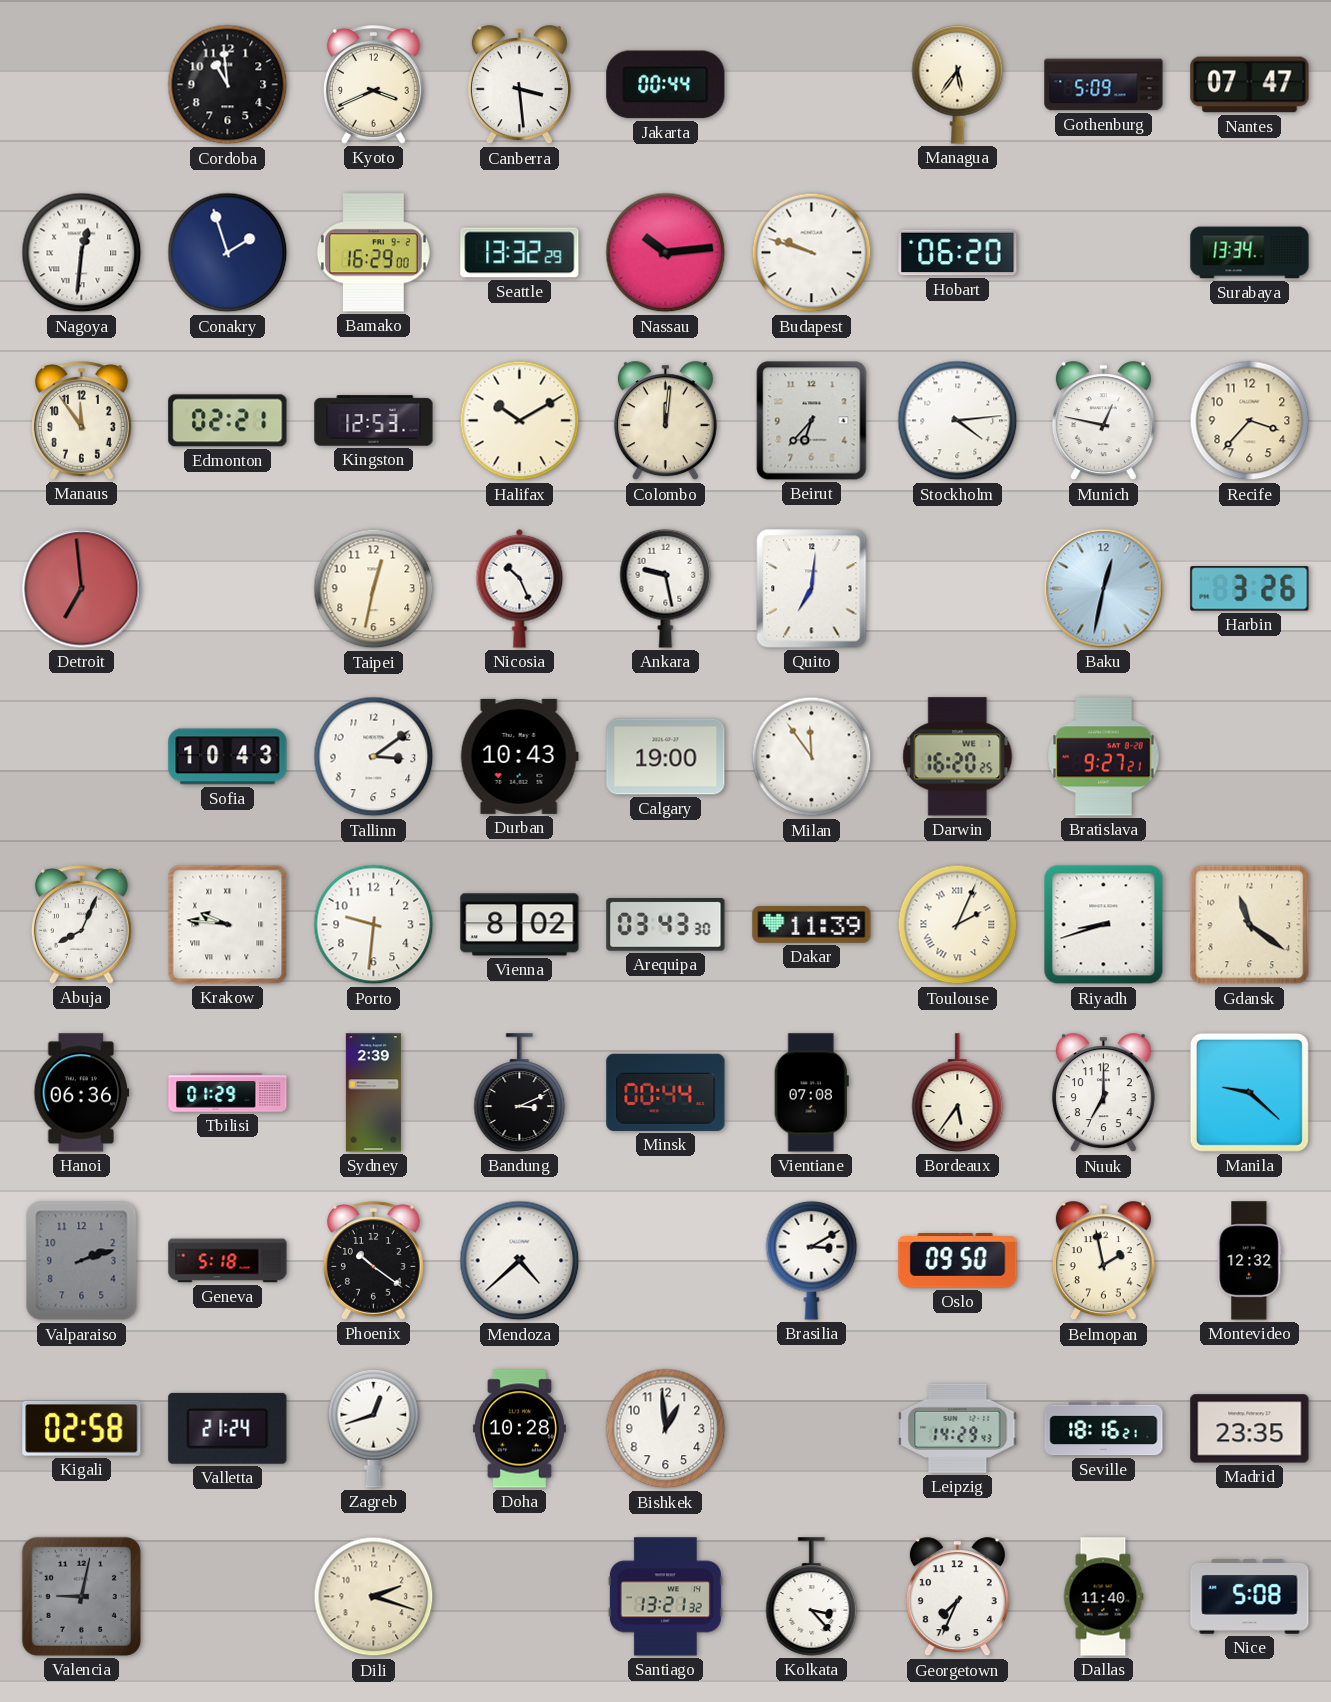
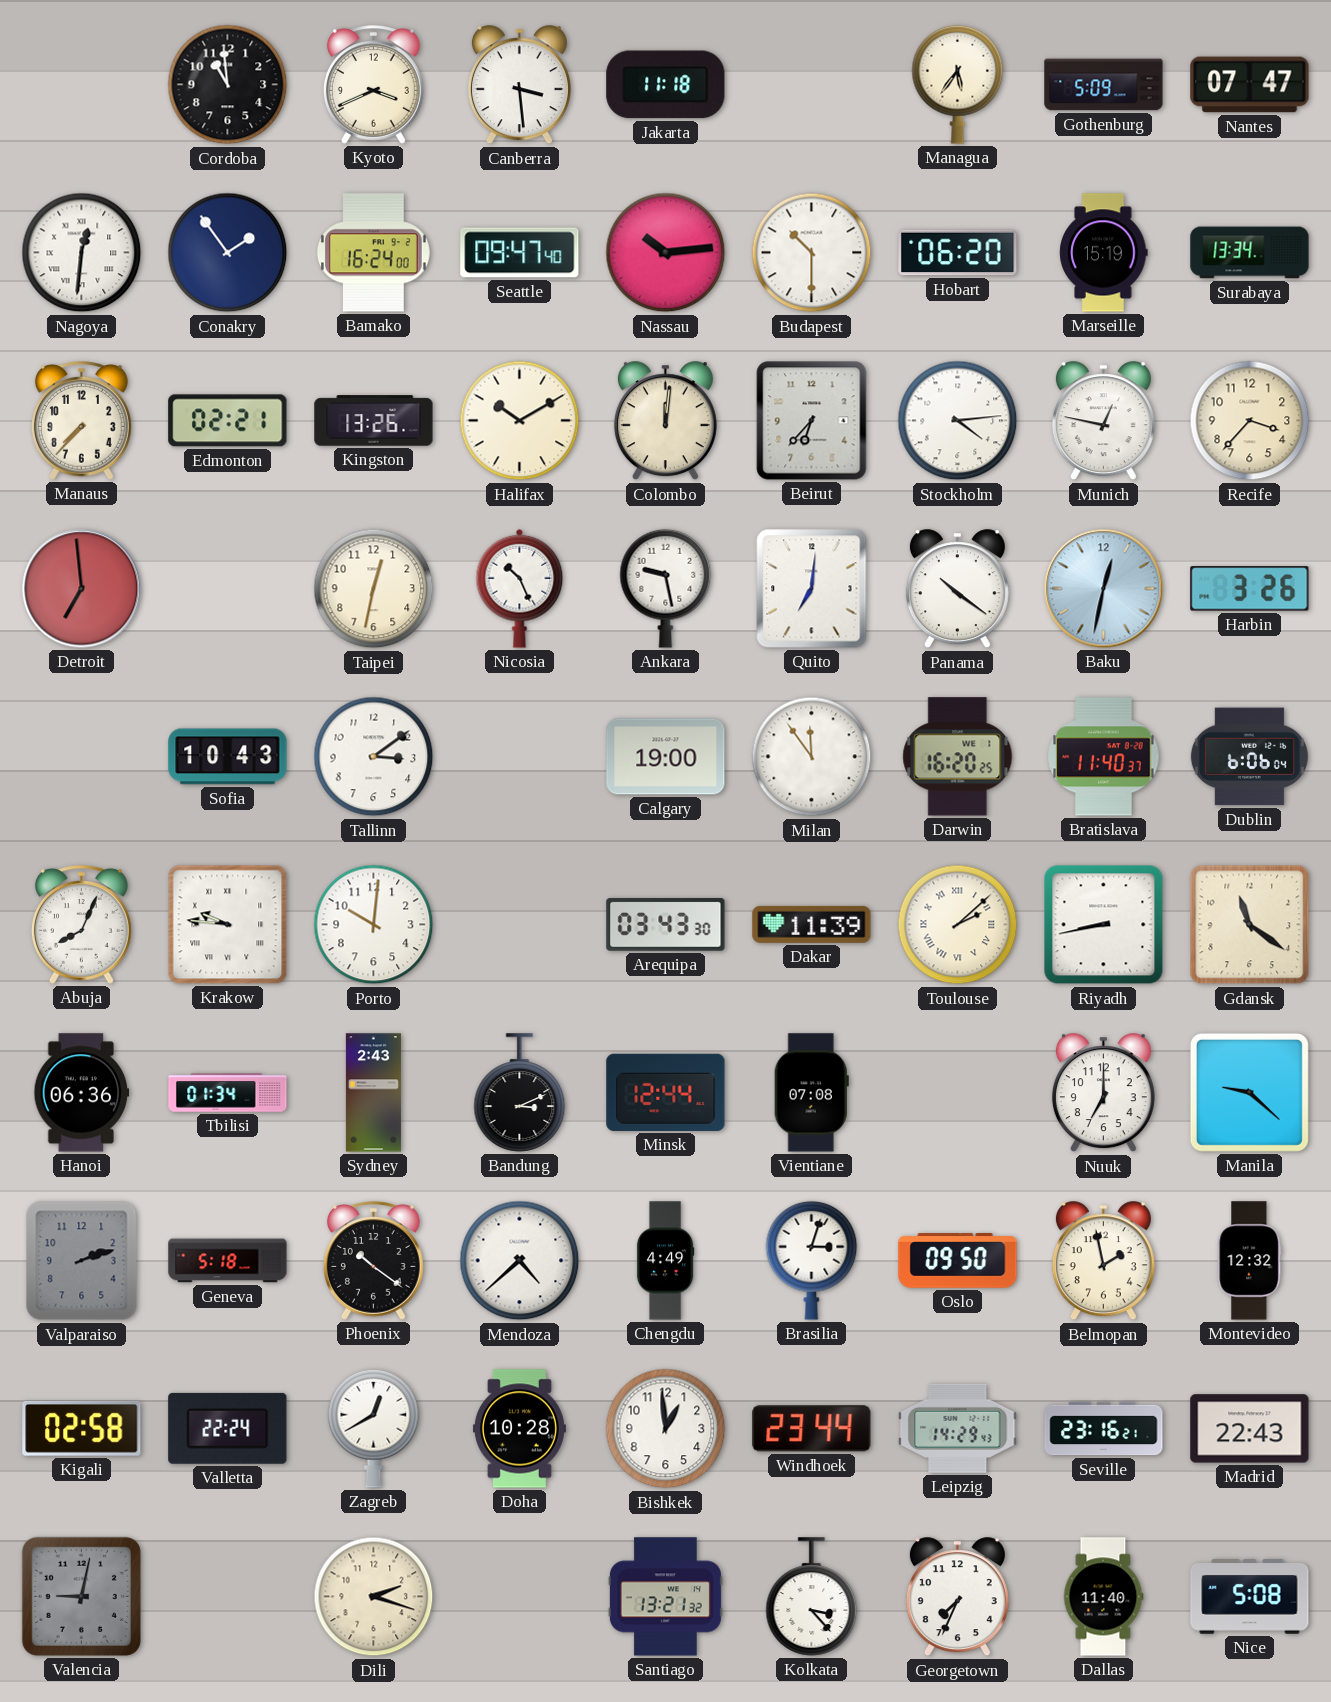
Jakarta: 00:44 -> 11:18
Conakry: 1:57 -> 1:54
Bamako: 16:29 -> 16:24
Seattle: 13:32 -> 09:47
Budapest: 9:48 -> 10:30
Marseille: none -> 15:19
Manaus: 11:54 -> 7:37
Kingston: 12:53 -> 13:26
Panama: none -> 10:21
Durban: 10:43 -> none
Bratislava: 9:27 -> 11:40
Dublin: none -> 6:06
Porto: 9:31 -> 10:01
Vienna: 8:02 -> none
Toulouse: 2:04 -> 2:08
Riyadh: 8:42 -> 8:43
Tbilisi: 01:29 -> 01:34
Sydney: 2:39 -> 2:43
Minsk: 00:44 -> 12:44
Bordeaux: 5:36 -> none
Chengdu: none -> 4:49
Brasilia: 3:10 -> 3:03
Valletta: 21:24 -> 22:24
Zagreb: 12:42 -> 12:40
Windhoek: none -> 23:44
Seville: 18:16 -> 23:16
Madrid: 23:35 -> 22:43
